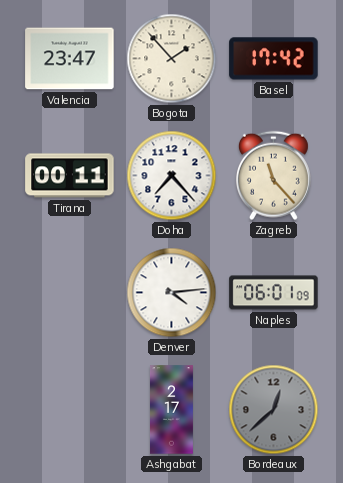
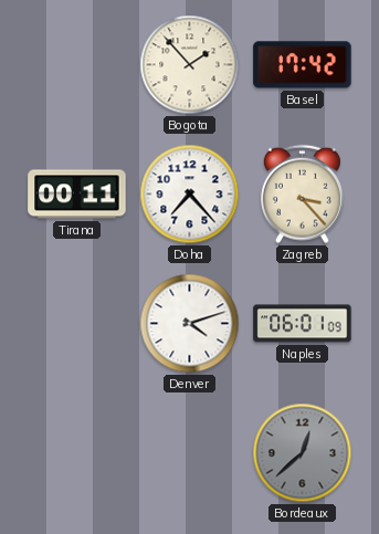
Valencia: 23:47 -> none
Zagreb: 11:23 -> 3:23
Denver: 4:14 -> 4:12
Ashgabat: 2:17 -> none
